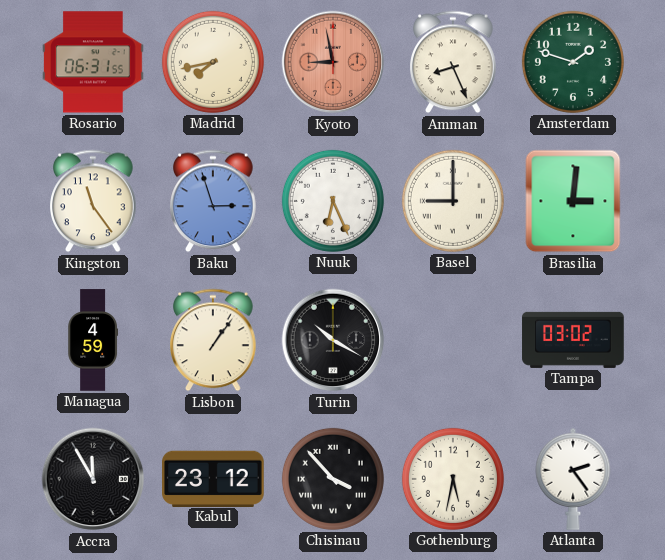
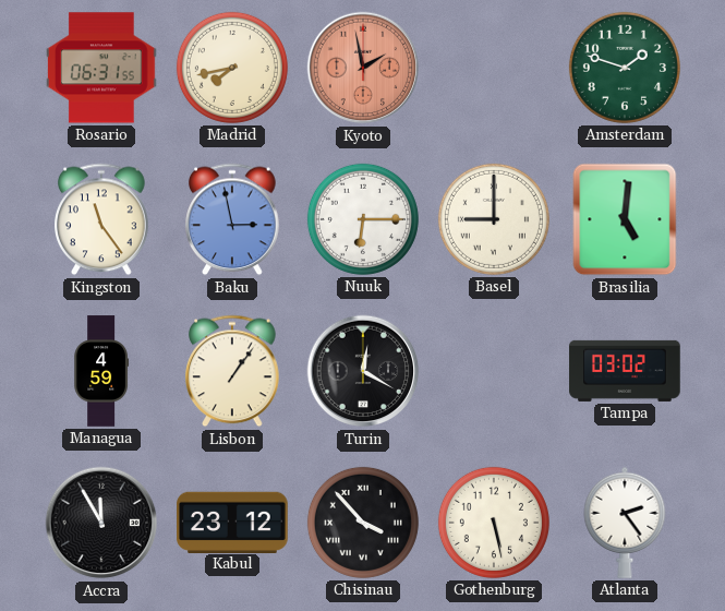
Kyoto: 8:58 -> 1:58
Amman: 8:26 -> none
Baku: 2:57 -> 2:58
Nuuk: 6:26 -> 6:15
Brasilia: 3:01 -> 5:01
Turin: 10:20 -> 12:20
Gothenburg: 5:32 -> 5:28
